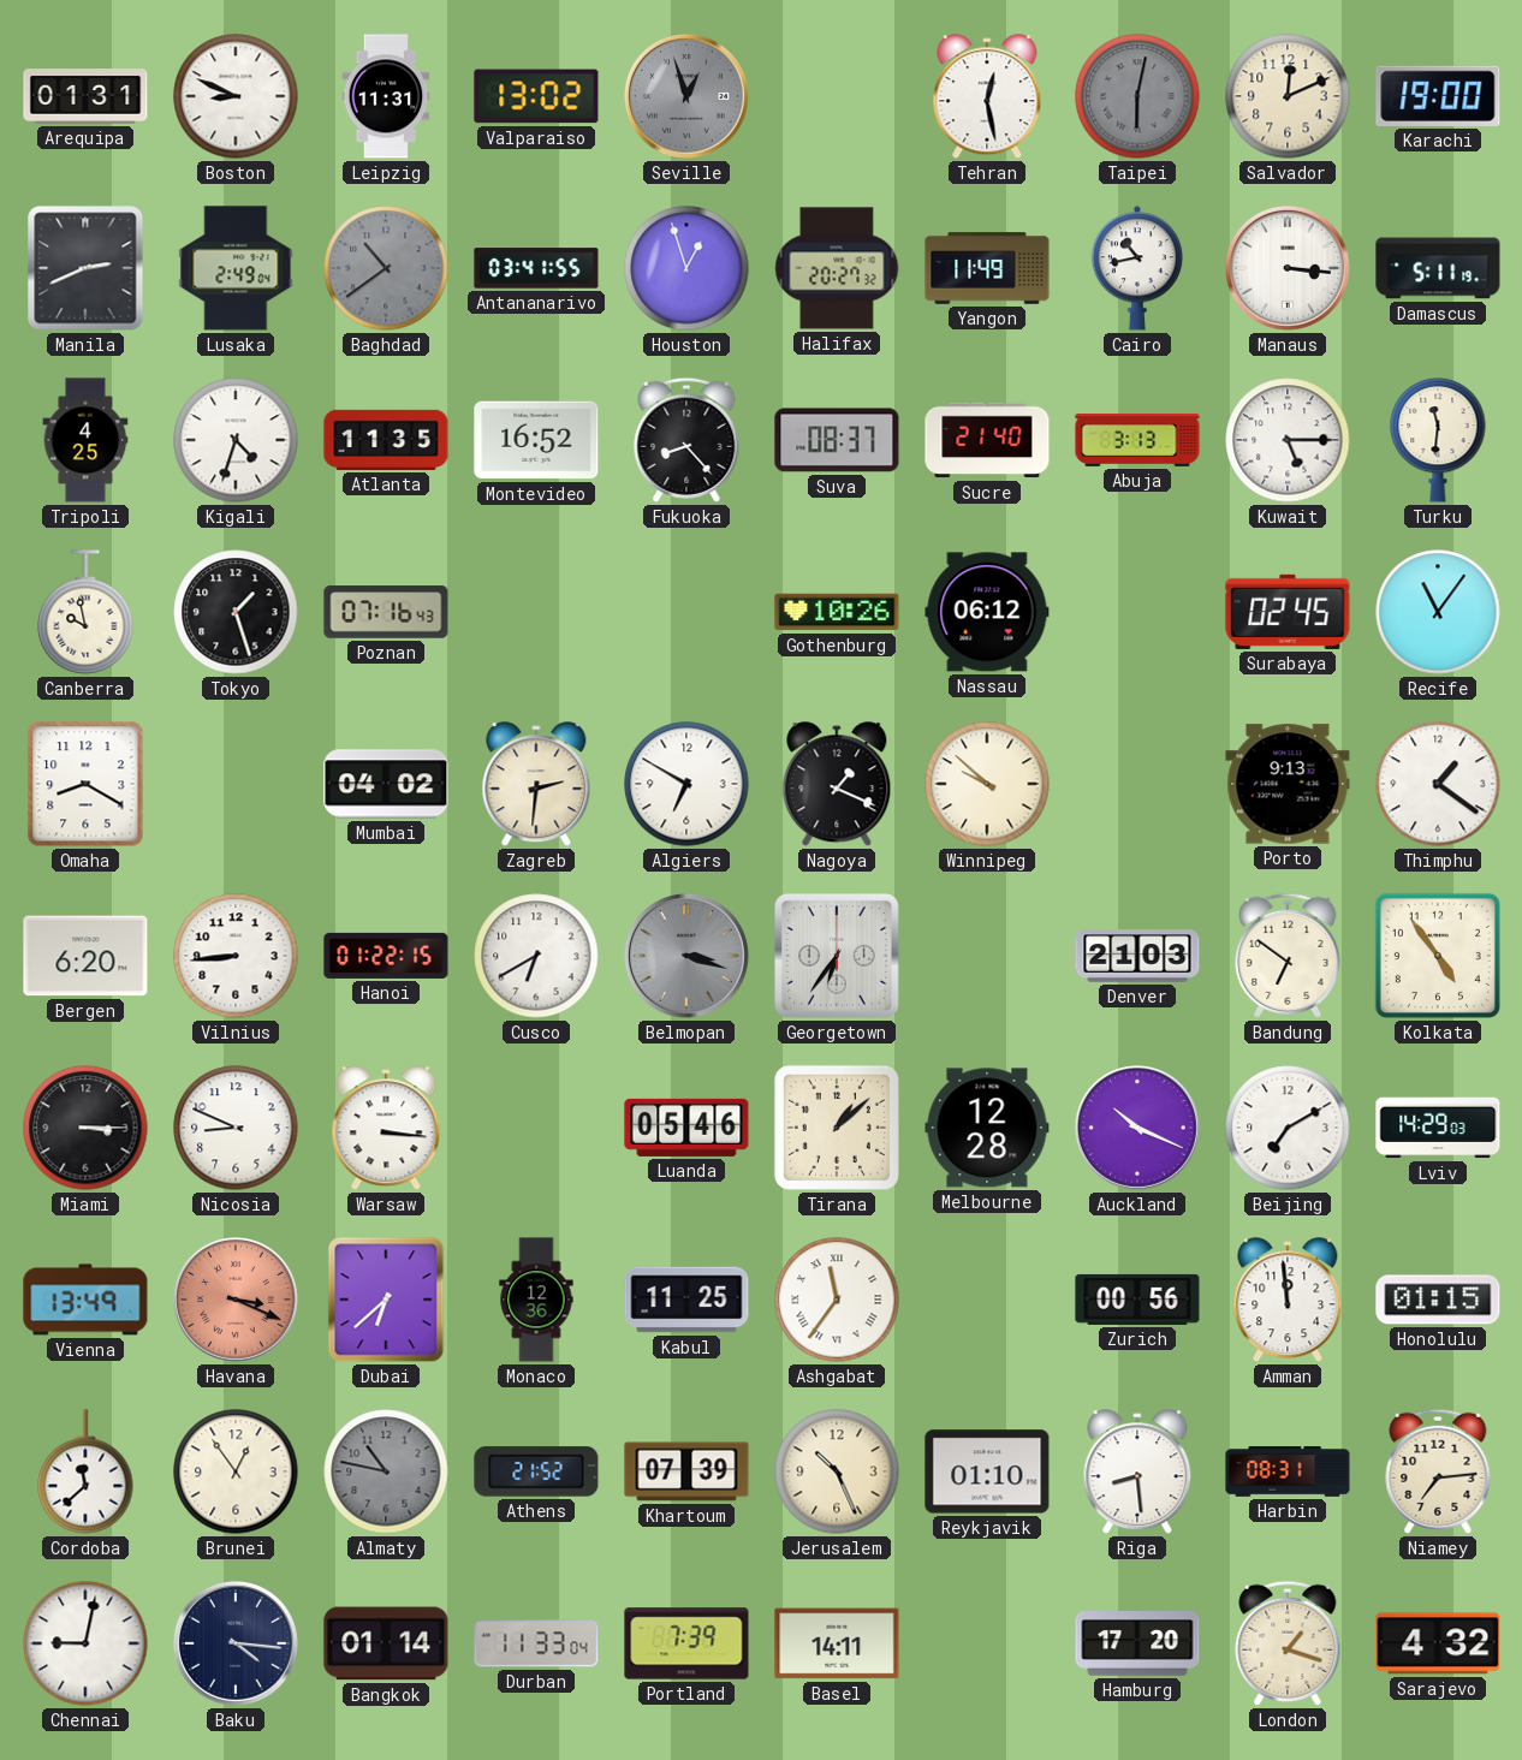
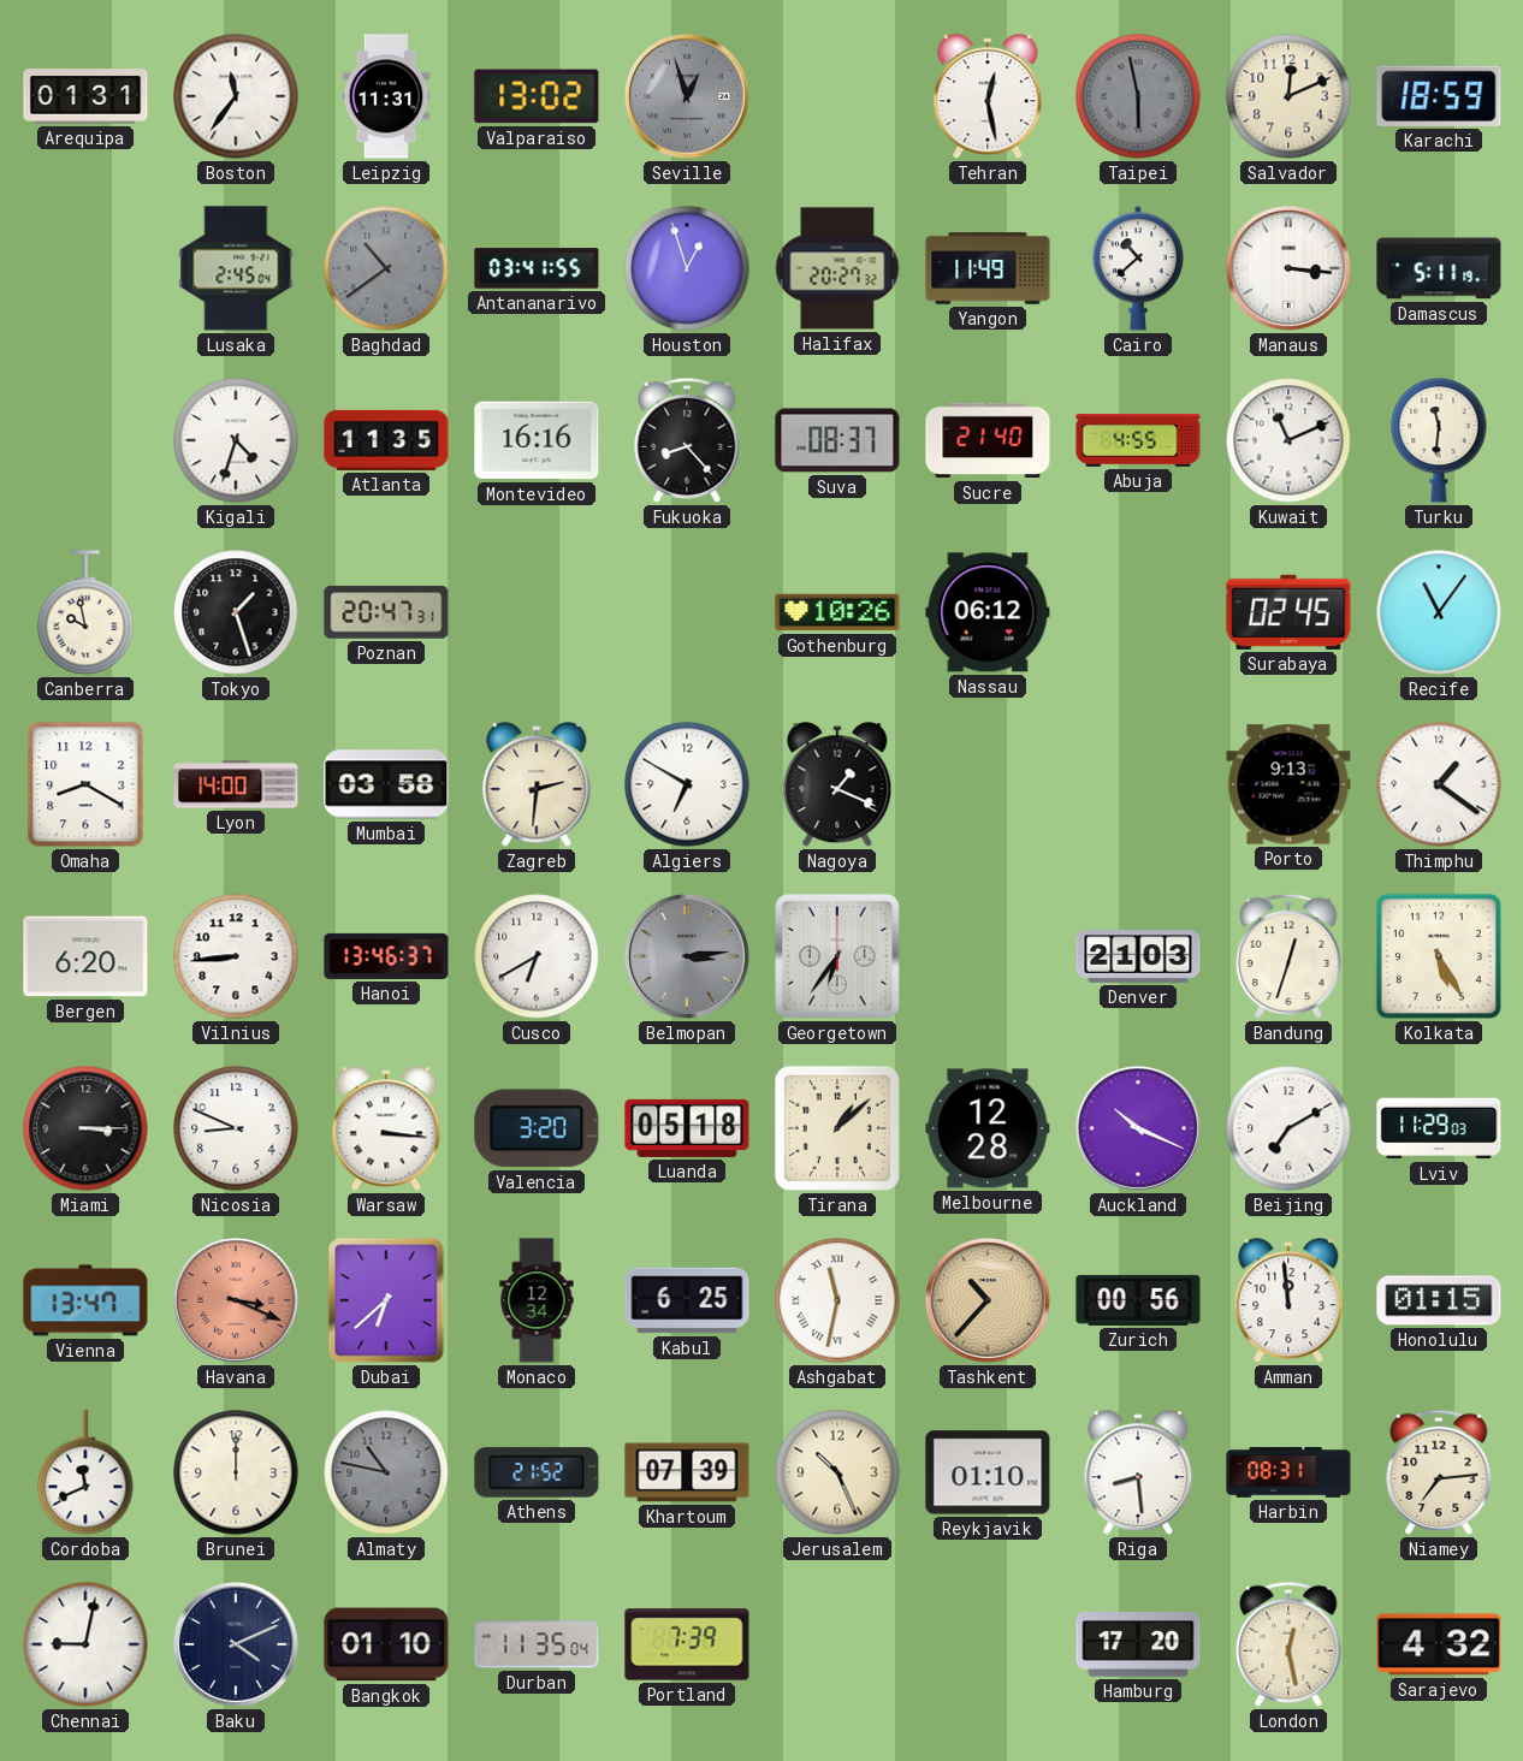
Boston: 8:49 -> 11:36
Taipei: 6:02 -> 5:58
Karachi: 19:00 -> 18:59
Manila: 2:41 -> none
Lusaka: 2:49 -> 2:45
Cairo: 10:43 -> 10:38
Tripoli: 4:25 -> none
Montevideo: 16:52 -> 16:16
Abuja: 3:13 -> 4:55
Kuwait: 5:15 -> 11:11
Poznan: 07:16 -> 20:47
Lyon: none -> 14:00
Mumbai: 04:02 -> 03:58
Winnipeg: 9:52 -> none
Hanoi: 01:22 -> 13:46
Belmopan: 3:18 -> 3:14
Bandung: 6:51 -> 12:33
Kolkata: 4:54 -> 5:25
Valencia: none -> 3:20
Luanda: 05:46 -> 05:18
Lviv: 14:29 -> 11:29
Vienna: 13:49 -> 13:47
Monaco: 12:36 -> 12:34
Kabul: 11:25 -> 6:25
Ashgabat: 11:36 -> 11:32
Tashkent: none -> 10:37
Cordoba: 11:38 -> 11:41
Brunei: 12:54 -> 12:00
Baku: 4:16 -> 4:11
Bangkok: 01:14 -> 01:10
Durban: 11:33 -> 11:35
Basel: 14:11 -> none
London: 1:18 -> 12:28
